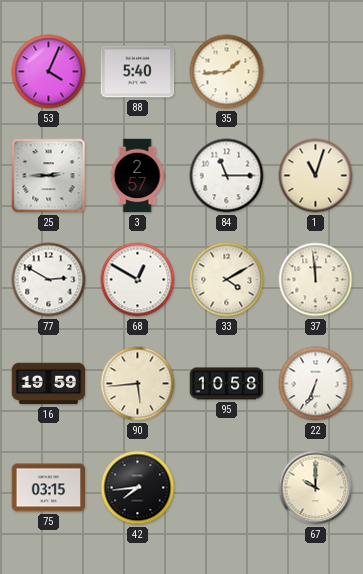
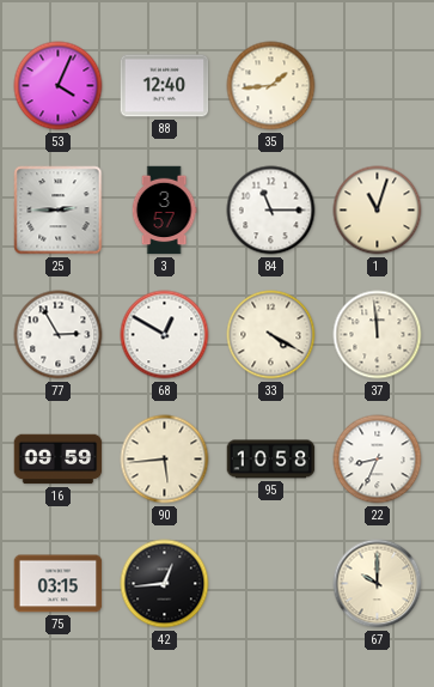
88: 5:40 -> 12:40
3: 2:57 -> 3:57
77: 2:50 -> 2:55
33: 4:10 -> 4:20
16: 19:59 -> 09:59
22: 6:34 -> 8:34
42: 7:44 -> 12:44
